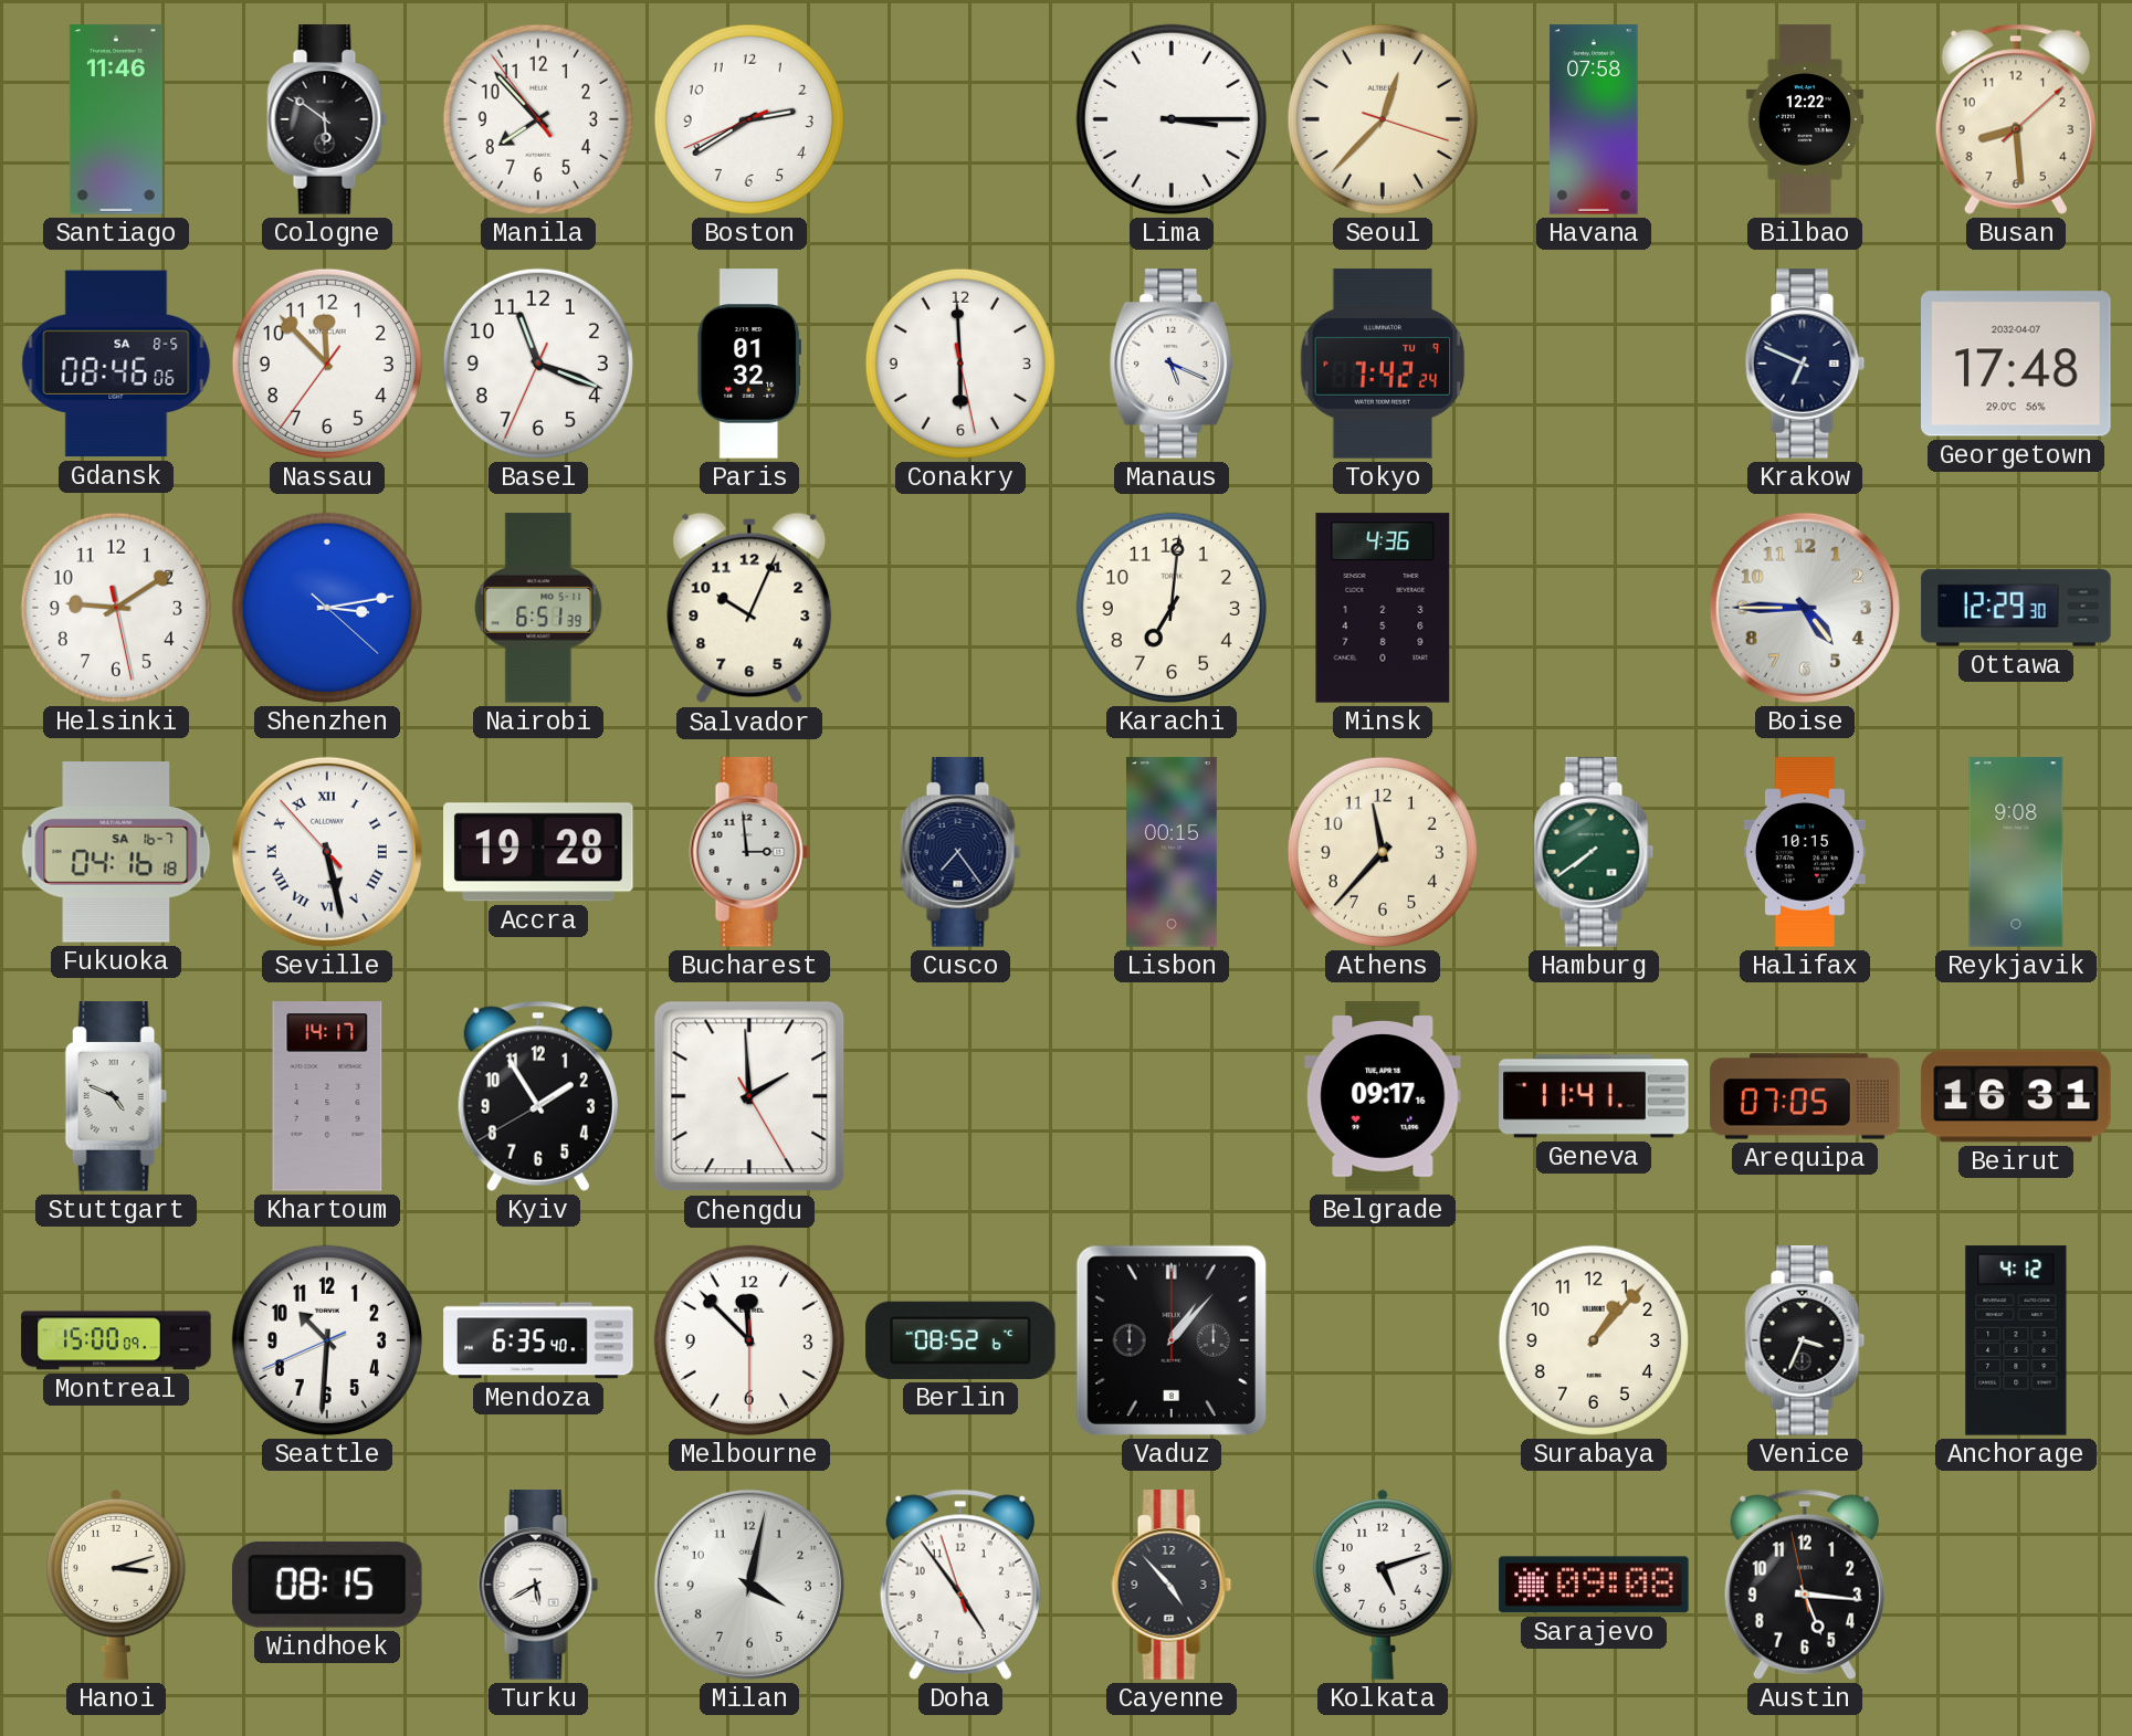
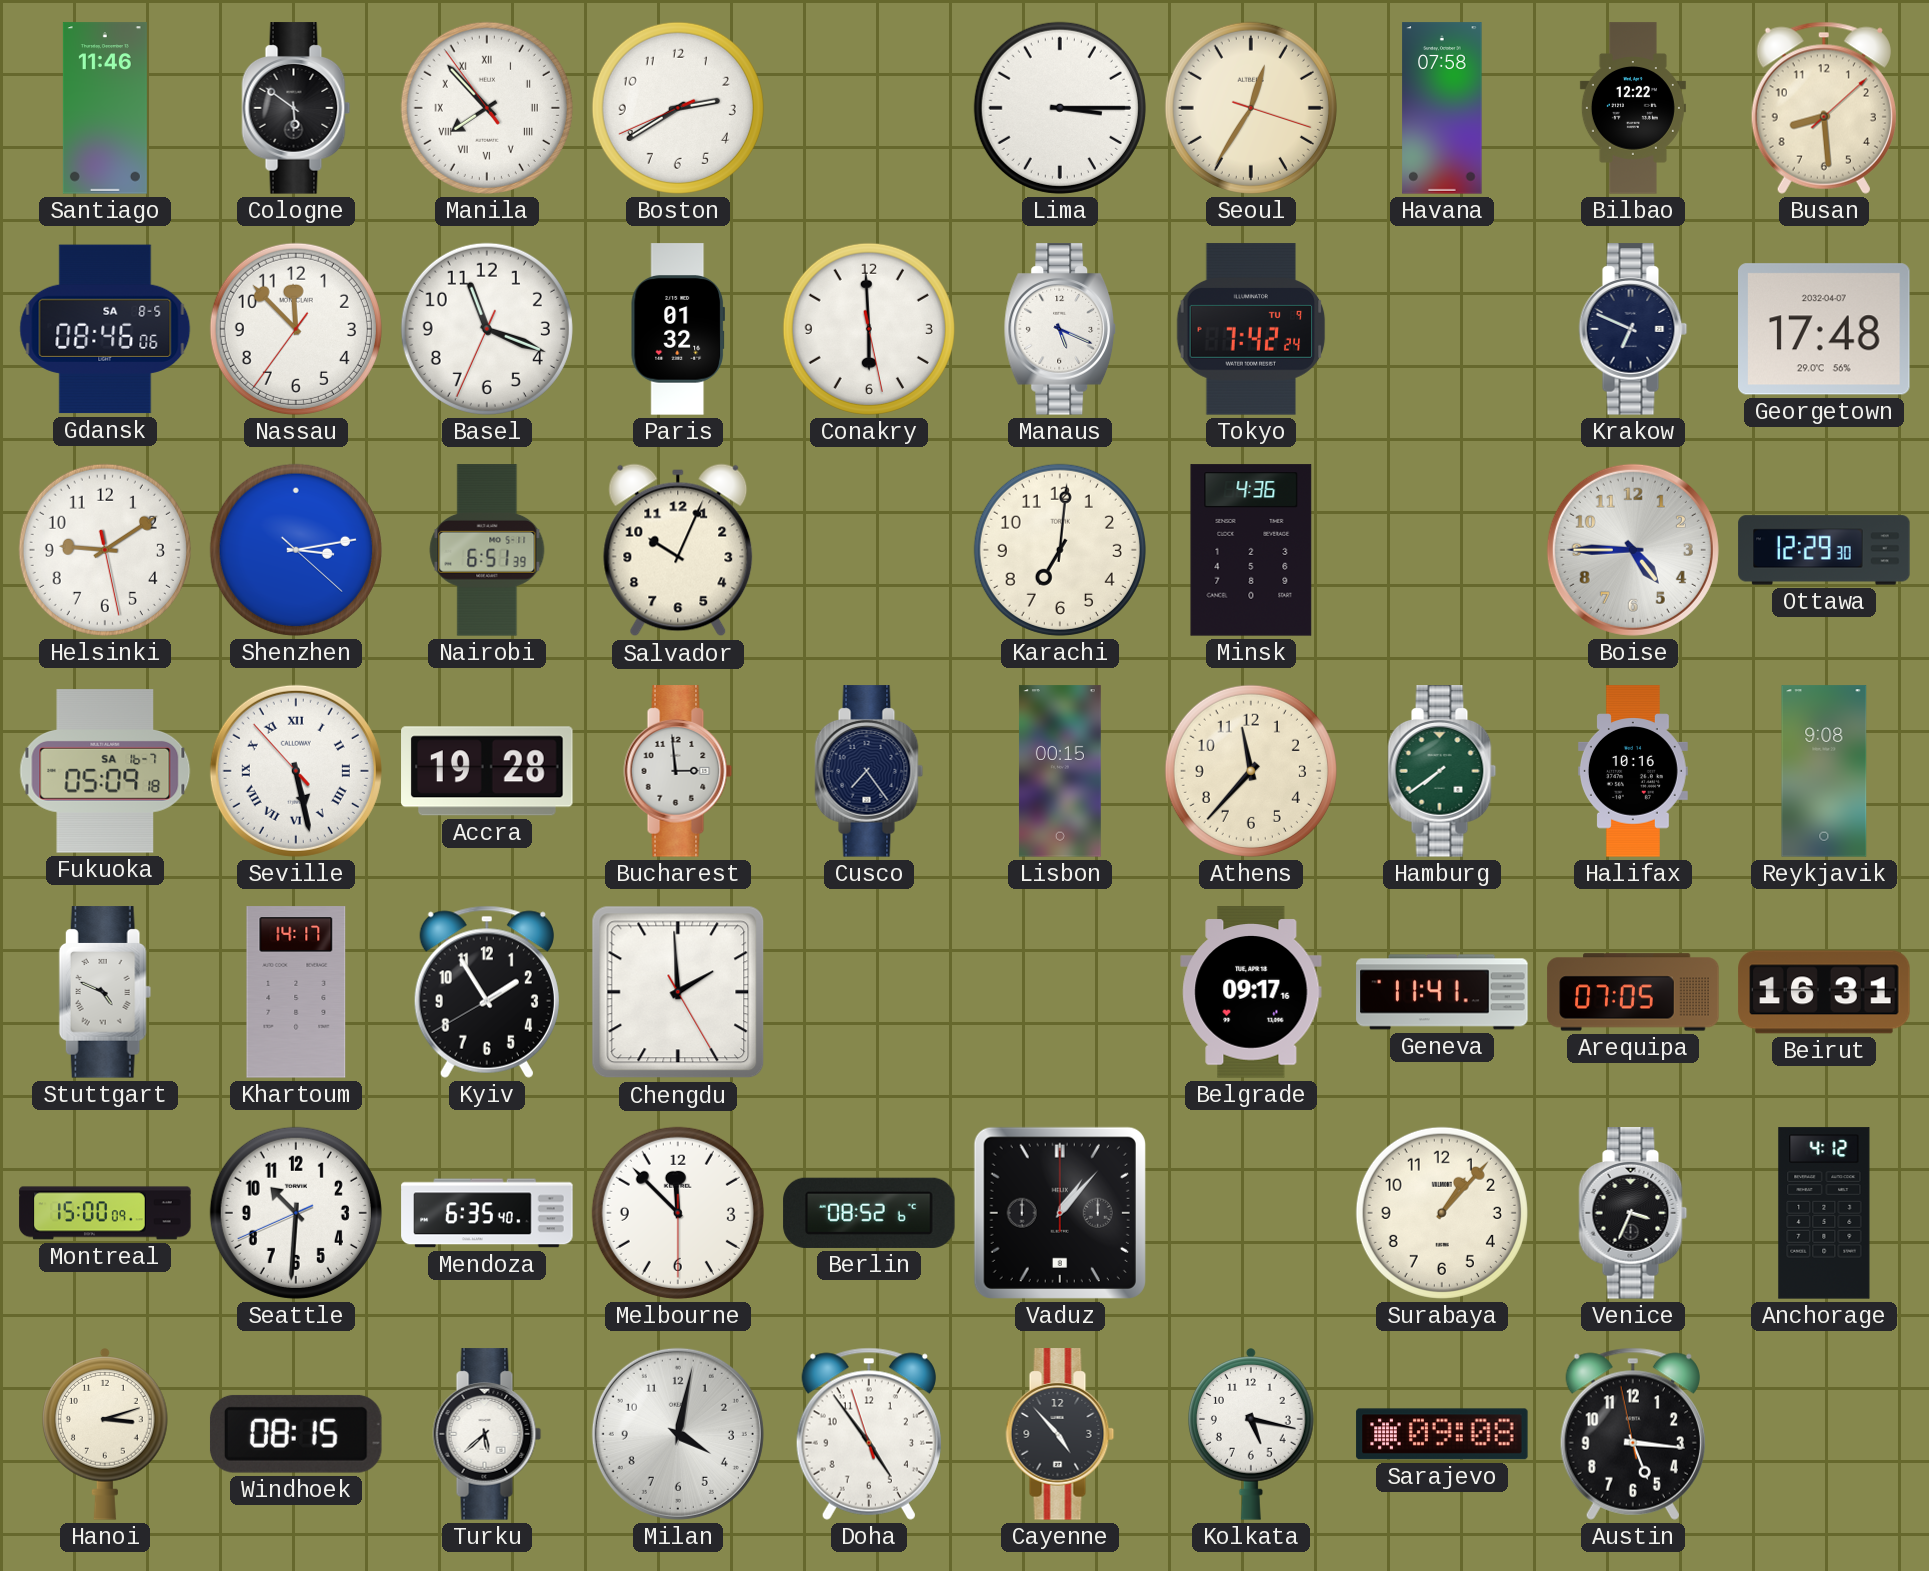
Manila numerals: Arabic -> Roman
Seoul: 12:37 -> 12:35
Fukuoka: 04:16 -> 05:09
Halifax: 10:15 -> 10:16
Turku: 5:40 -> 5:38
Kolkata: 5:12 -> 5:17
